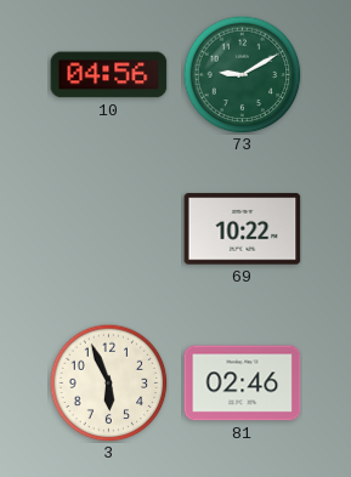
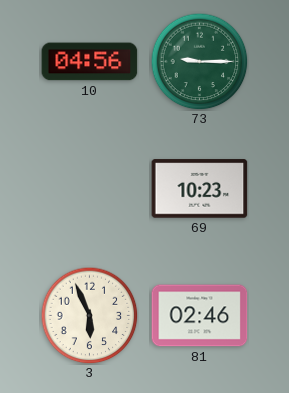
73: 9:10 -> 9:15
69: 10:22 -> 10:23
